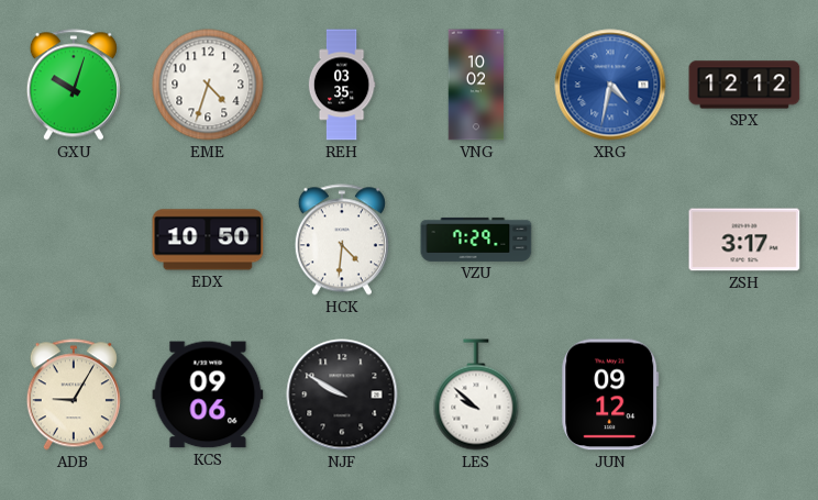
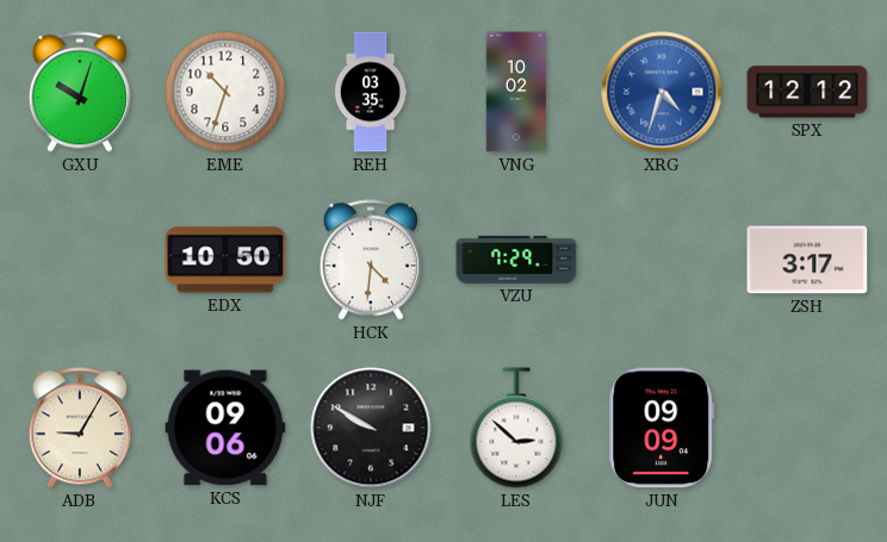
EME: 4:33 -> 10:33
XRG: 4:32 -> 4:33
LES: 9:52 -> 2:52
JUN: 09:12 -> 09:09
